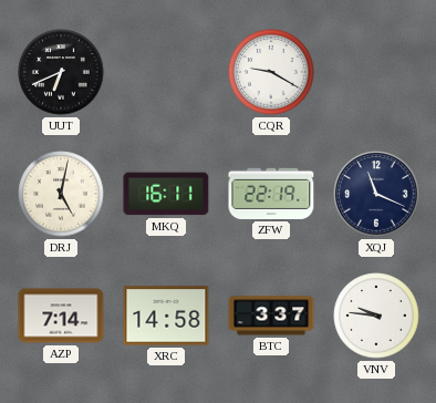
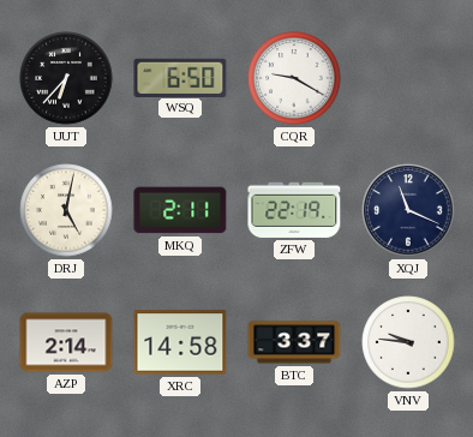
UUT: 6:41 -> 6:37
WSQ: none -> 6:50
MKQ: 16:11 -> 2:11
AZP: 7:14 -> 2:14
